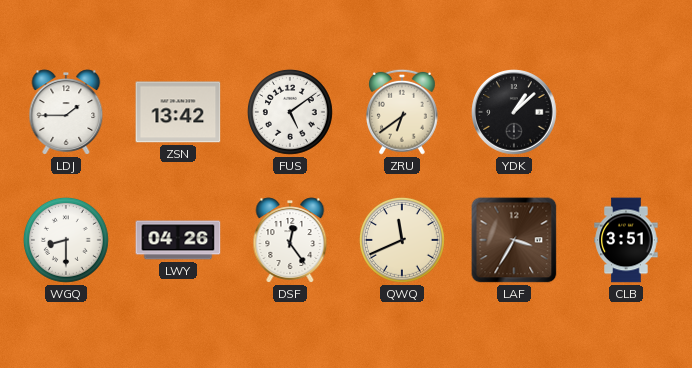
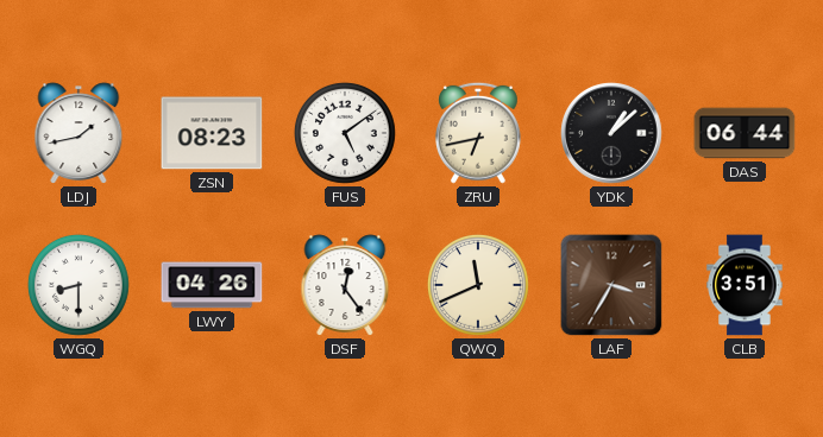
LDJ: 1:45 -> 1:43
ZSN: 13:42 -> 08:23
ZRU: 6:39 -> 6:43
DAS: none -> 06:44
